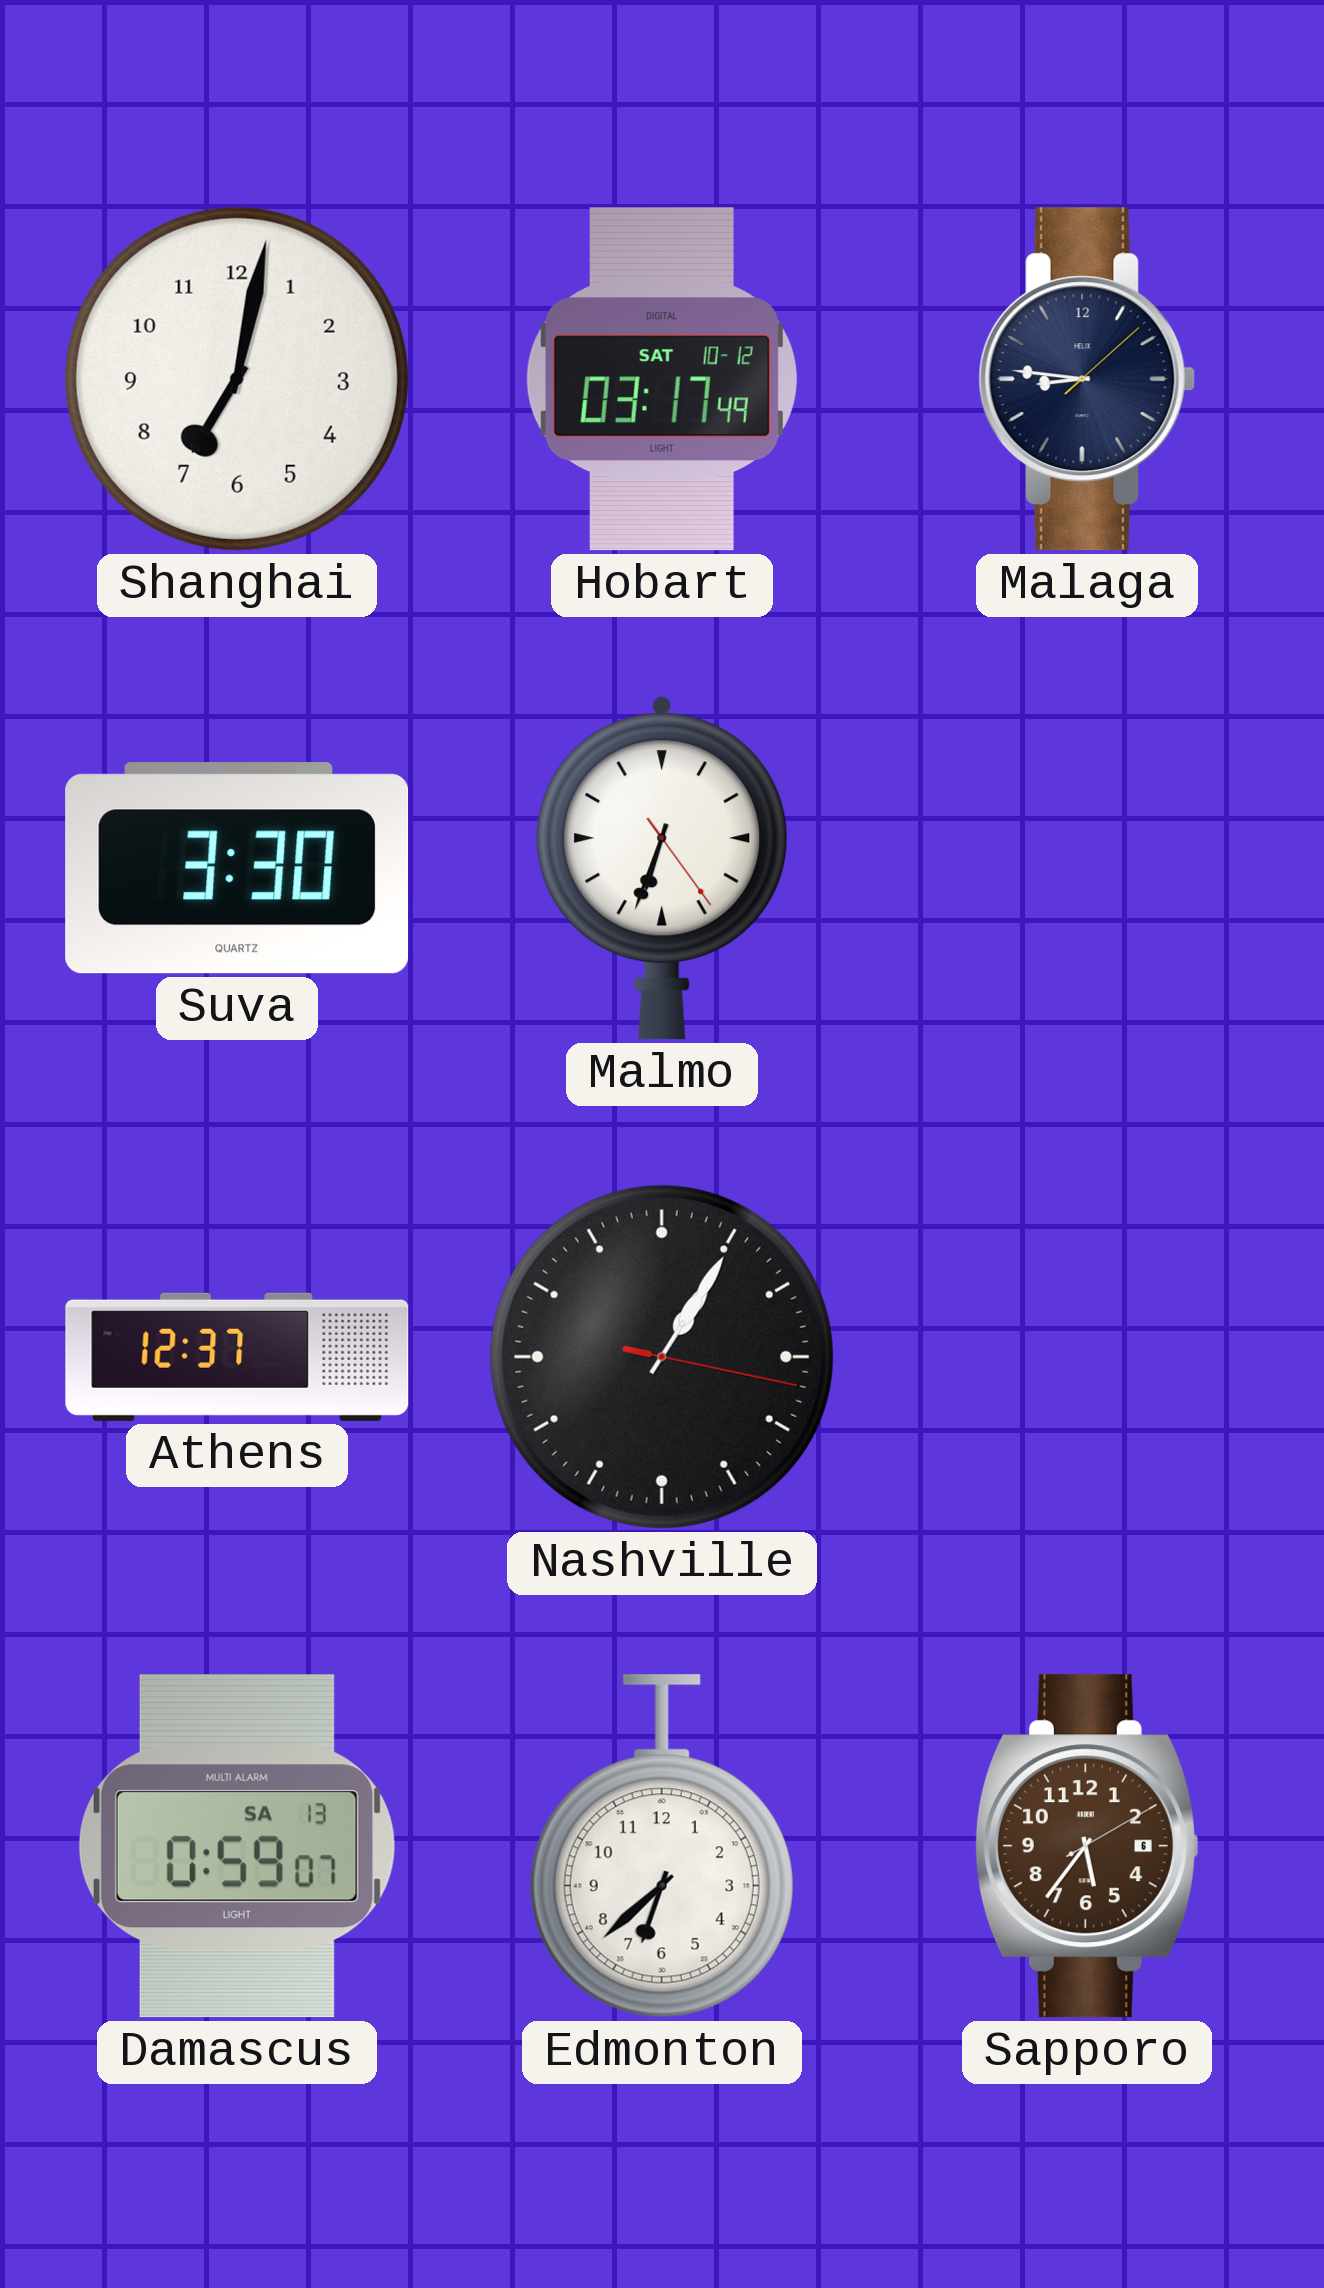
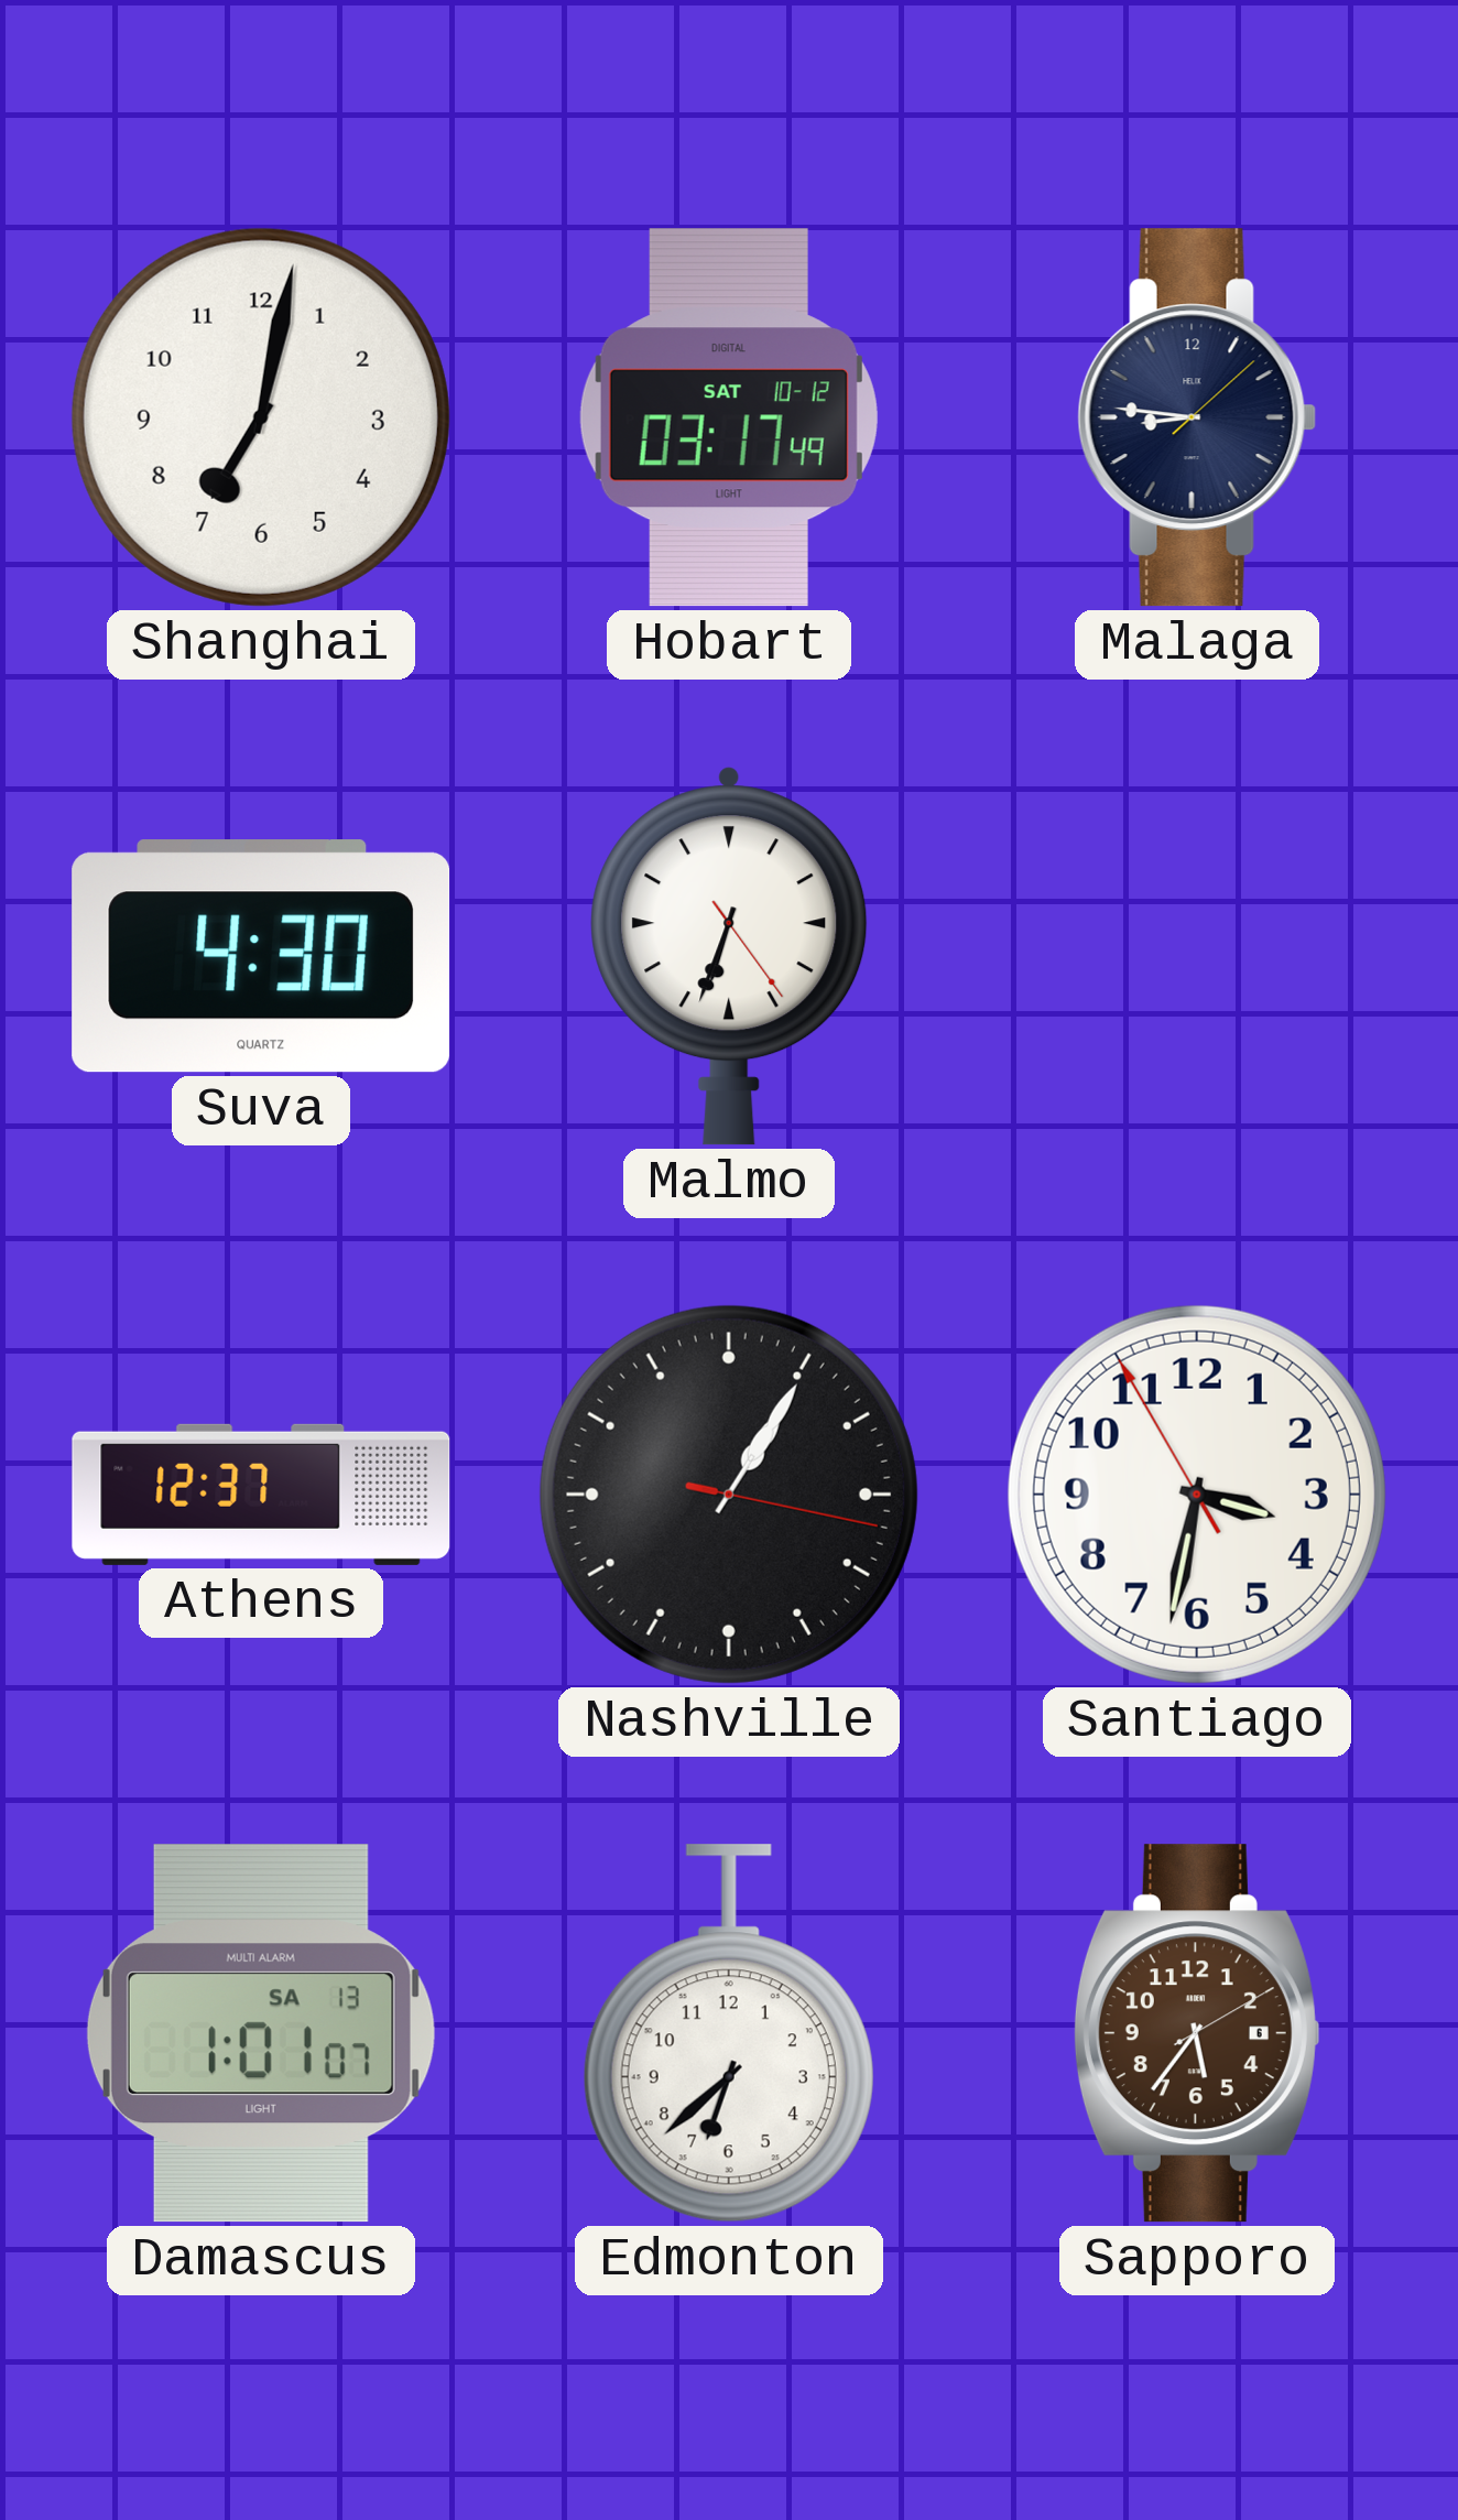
Suva: 3:30 -> 4:30
Santiago: none -> 3:31
Damascus: 0:59 -> 1:01
